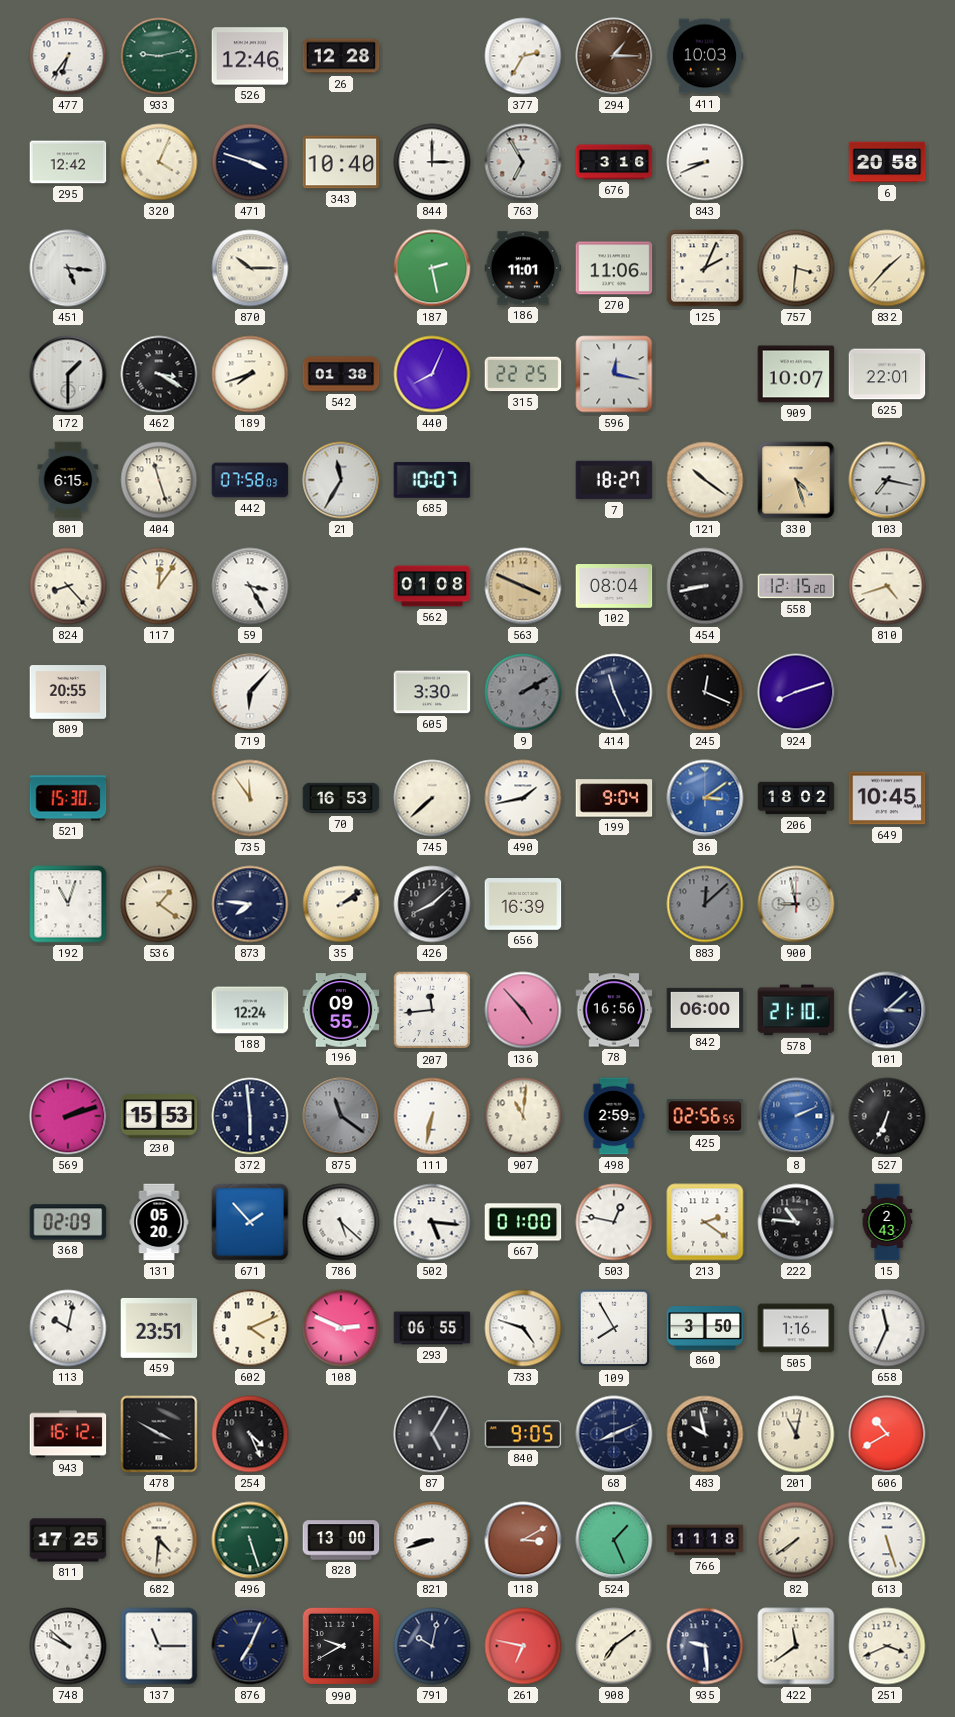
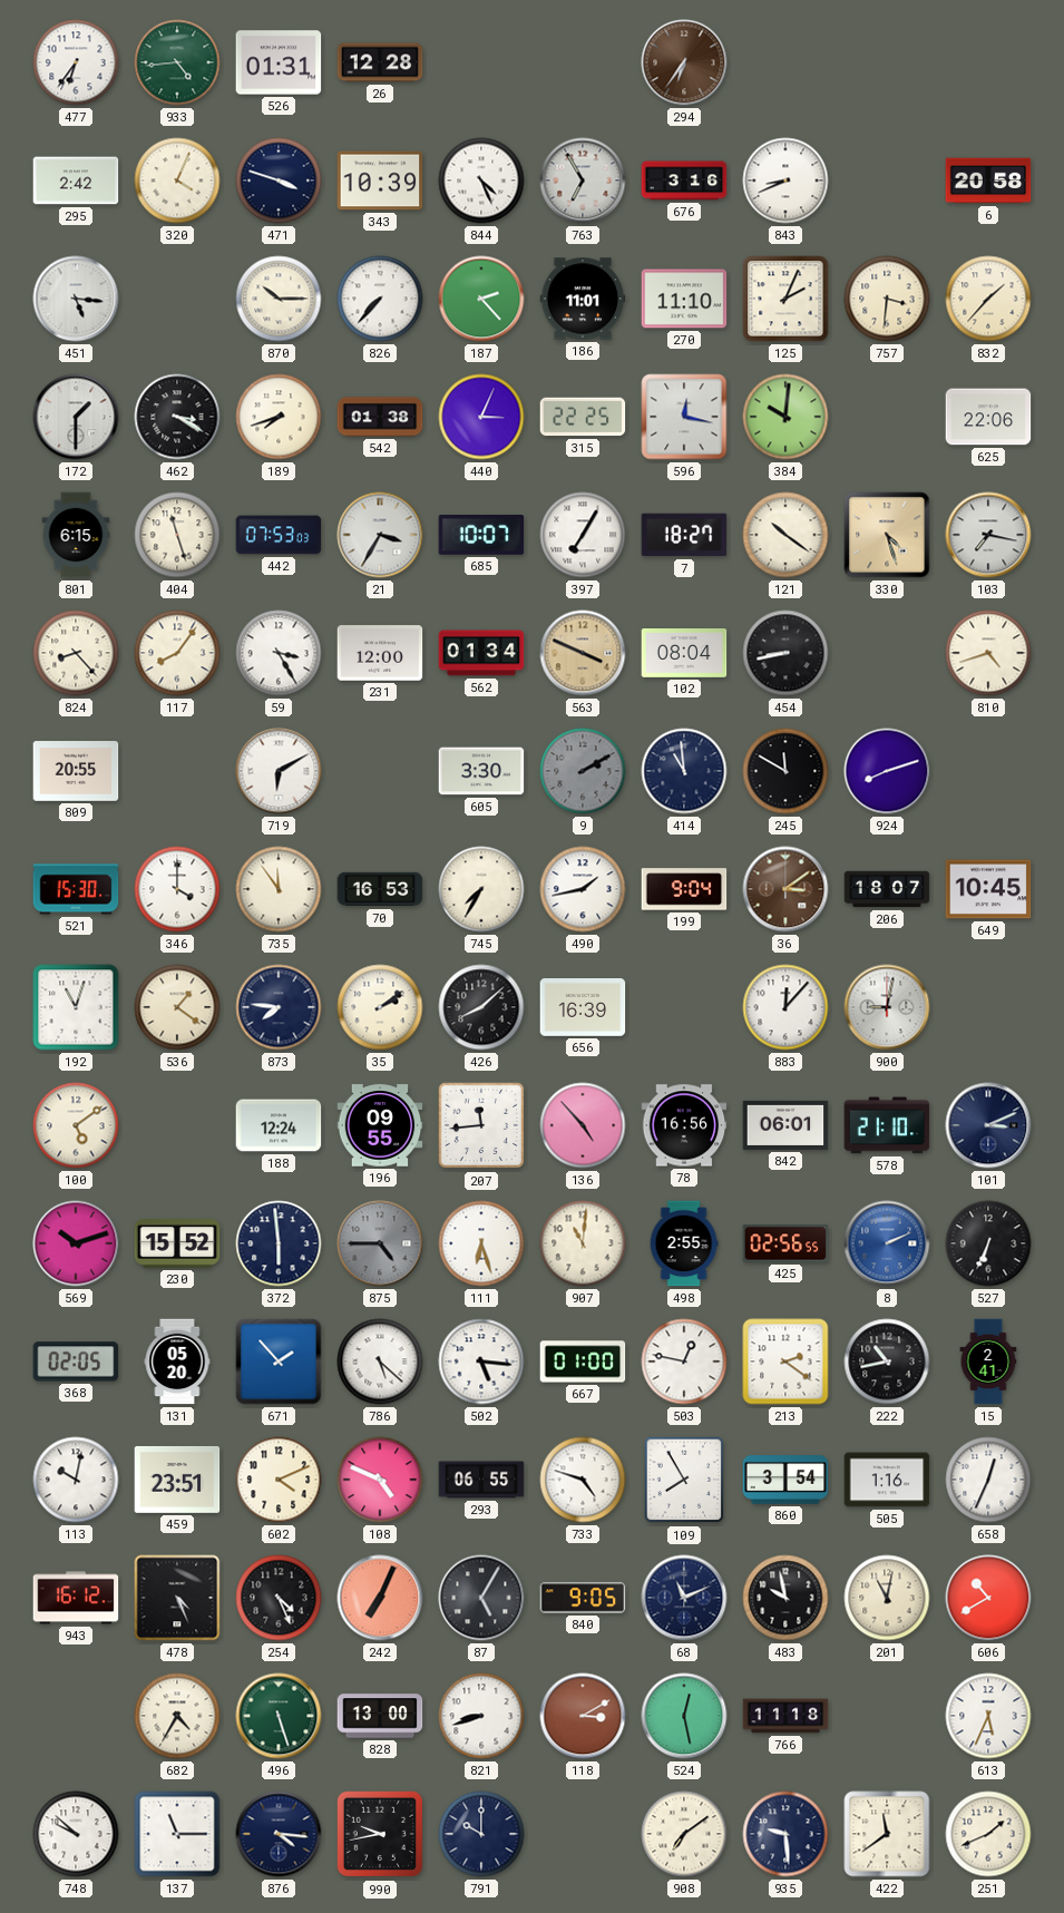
933: 9:13 -> 4:44
526: 12:46 -> 01:31
377: 2:35 -> none
294: 1:15 -> 6:36
411: 10:03 -> none
295: 12:42 -> 2:42
343: 10:40 -> 10:39
844: 3:00 -> 4:26
826: none -> 7:37
187: 2:28 -> 2:23
270: 11:06 -> 11:10
440: 8:04 -> 3:04
384: none -> 10:01
909: 10:07 -> none
625: 22:01 -> 22:06
442: 07:58 -> 07:53
21: 11:35 -> 3:35
397: none -> 7:05
117: 12:06 -> 8:06
231: none -> 12:00
562: 01:08 -> 01:34
558: 12:15 -> none
719: 6:07 -> 6:10
414: 11:26 -> 10:59
245: 12:19 -> 11:50
346: none -> 4:00
745: 7:38 -> 7:35
36 dial: blue -> brown
206: 18:02 -> 18:07
883: 12:08 -> 12:07
883 dial: grey -> white
900: 8:58 -> 9:02
100: none -> 5:09
842: 06:00 -> 06:01
101: 3:08 -> 3:11
569: 2:12 -> 10:12
230: 15:53 -> 15:52
875: 11:21 -> 4:45
111: 6:32 -> 6:27
498: 2:59 -> 2:55
368: 02:09 -> 02:05
222: 10:46 -> 10:43
15: 2:43 -> 2:41
108: 2:49 -> 4:49
860: 3:50 -> 3:54
658: 11:34 -> 12:34
478: 3:50 -> 4:26
242: none -> 7:04
68: 8:11 -> 11:11
811: 17:25 -> none
682: 4:31 -> 4:35
524: 1:26 -> 12:28
82: 7:39 -> none
613: 5:27 -> 5:34
876: 7:04 -> 4:16
990: 9:40 -> 9:43
791: 10:02 -> 10:00
261: 6:47 -> none
251: 3:41 -> 1:41
